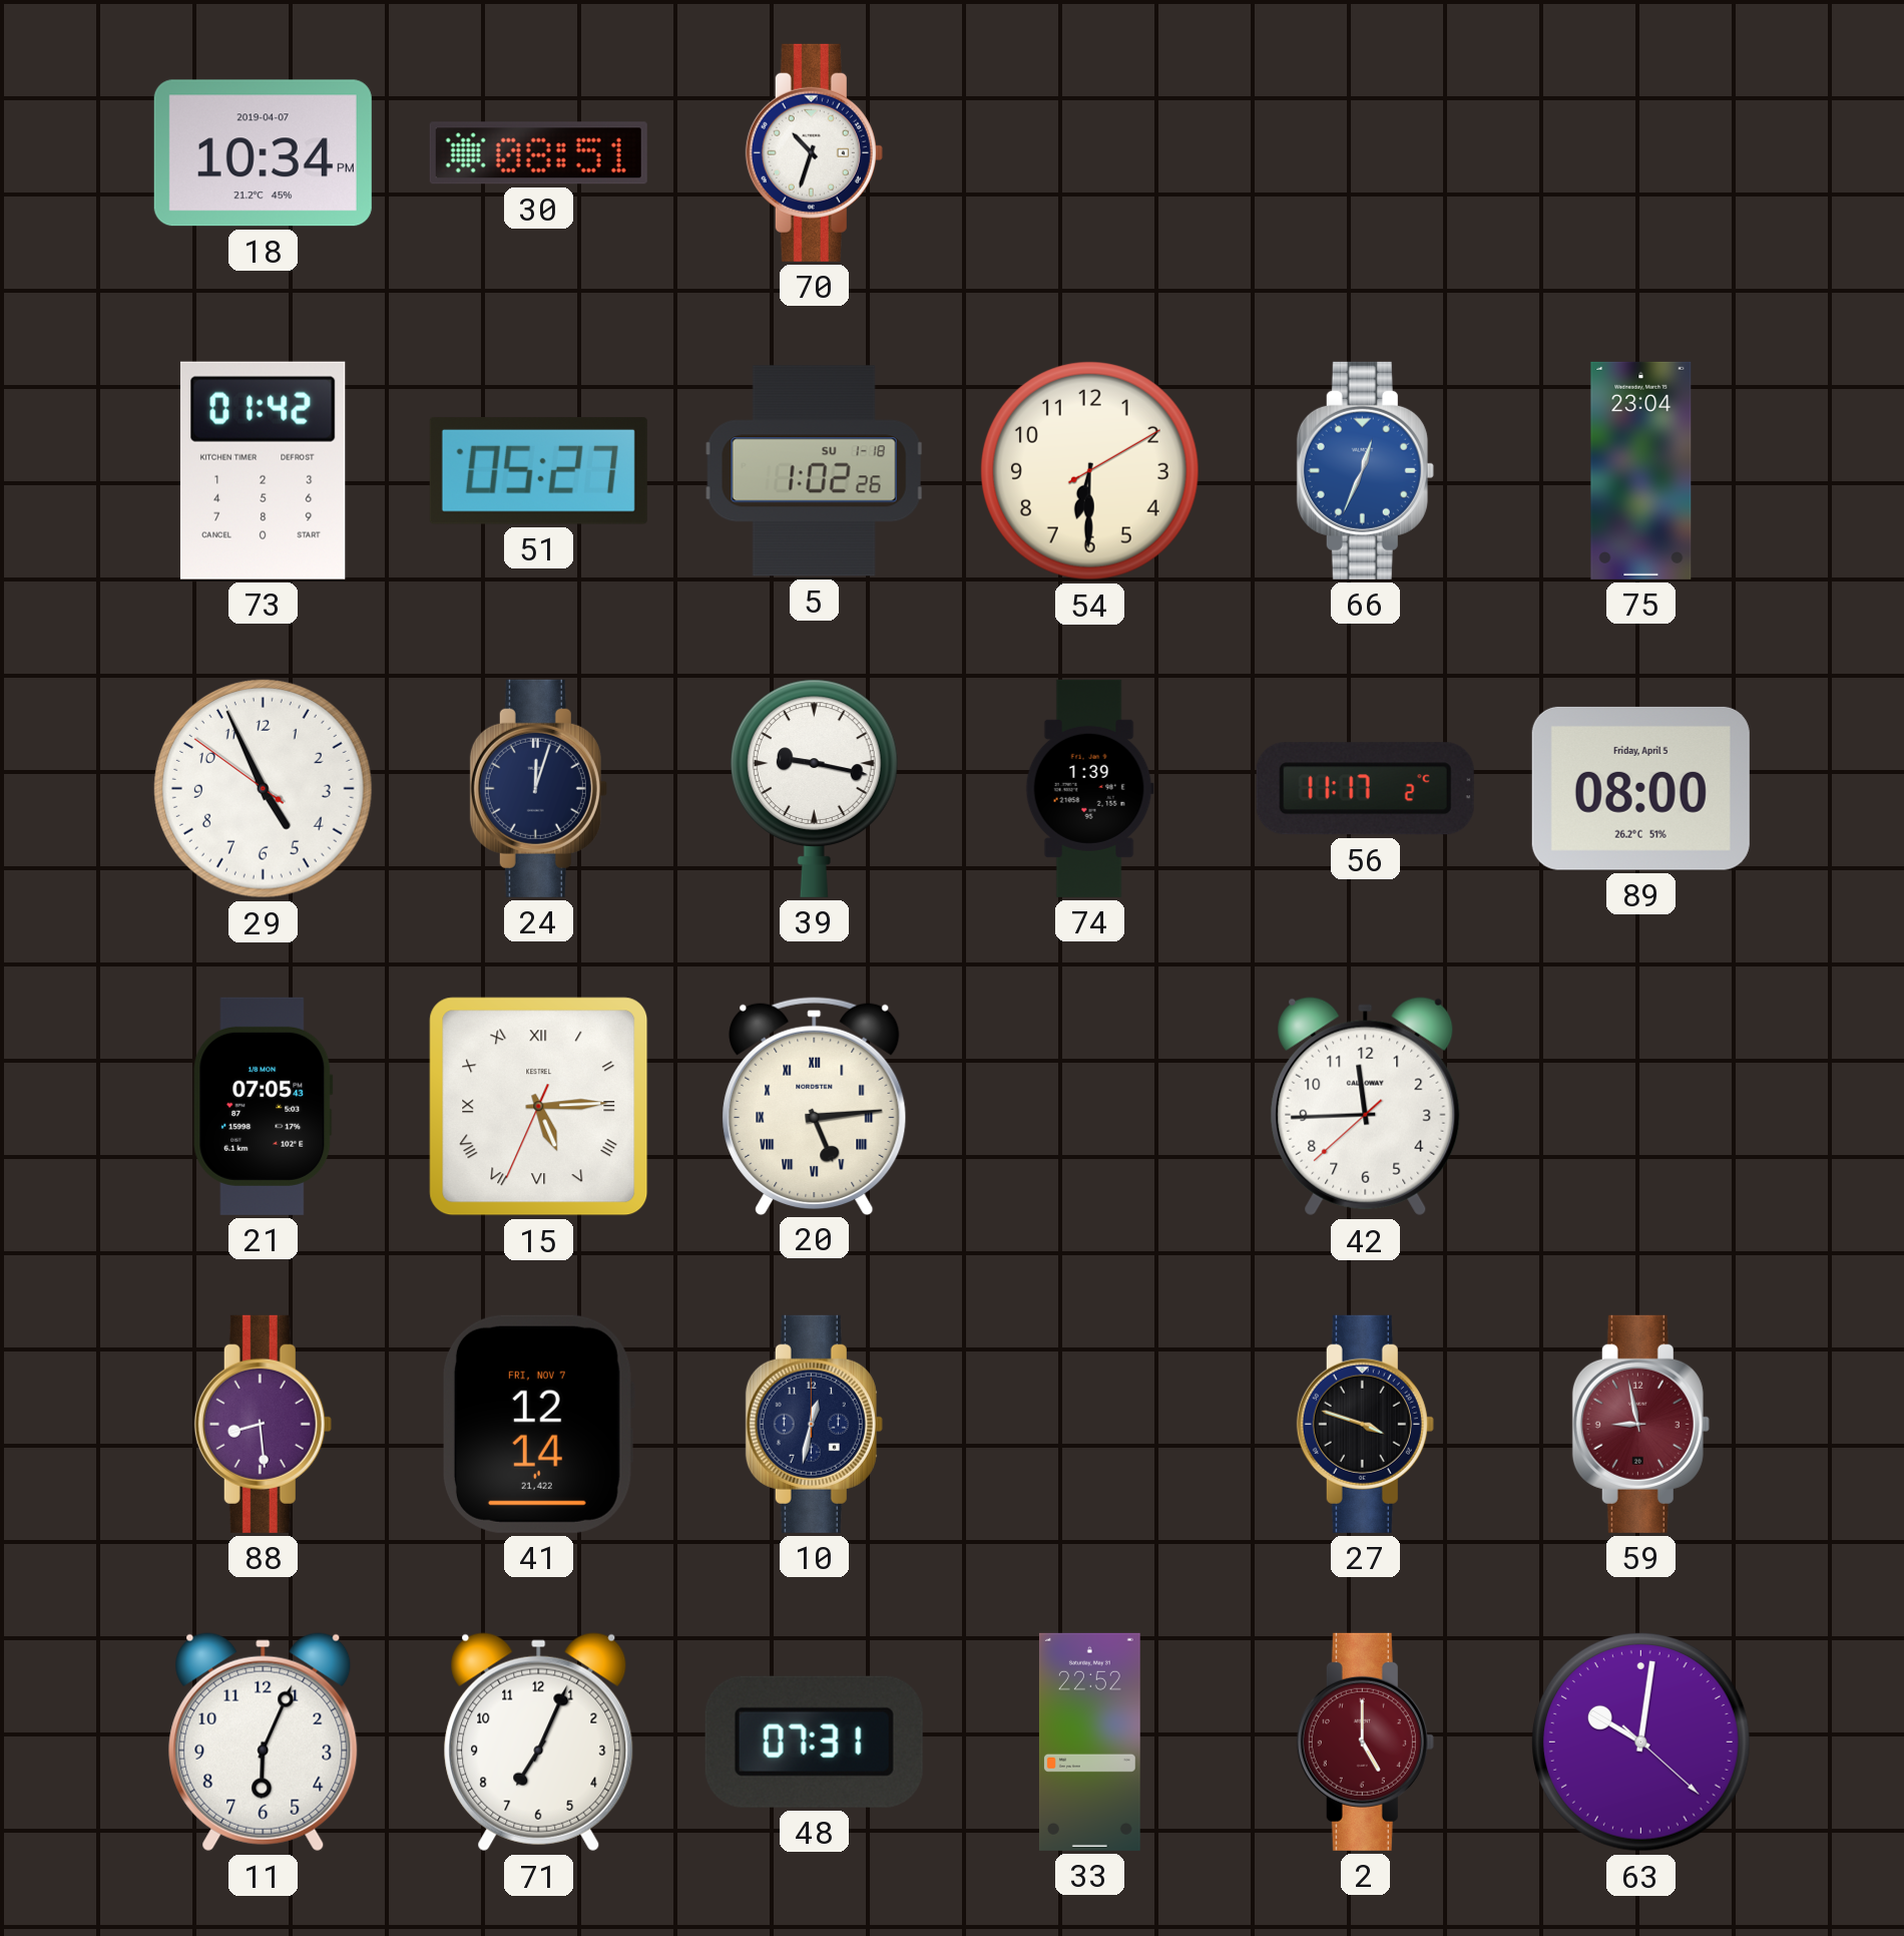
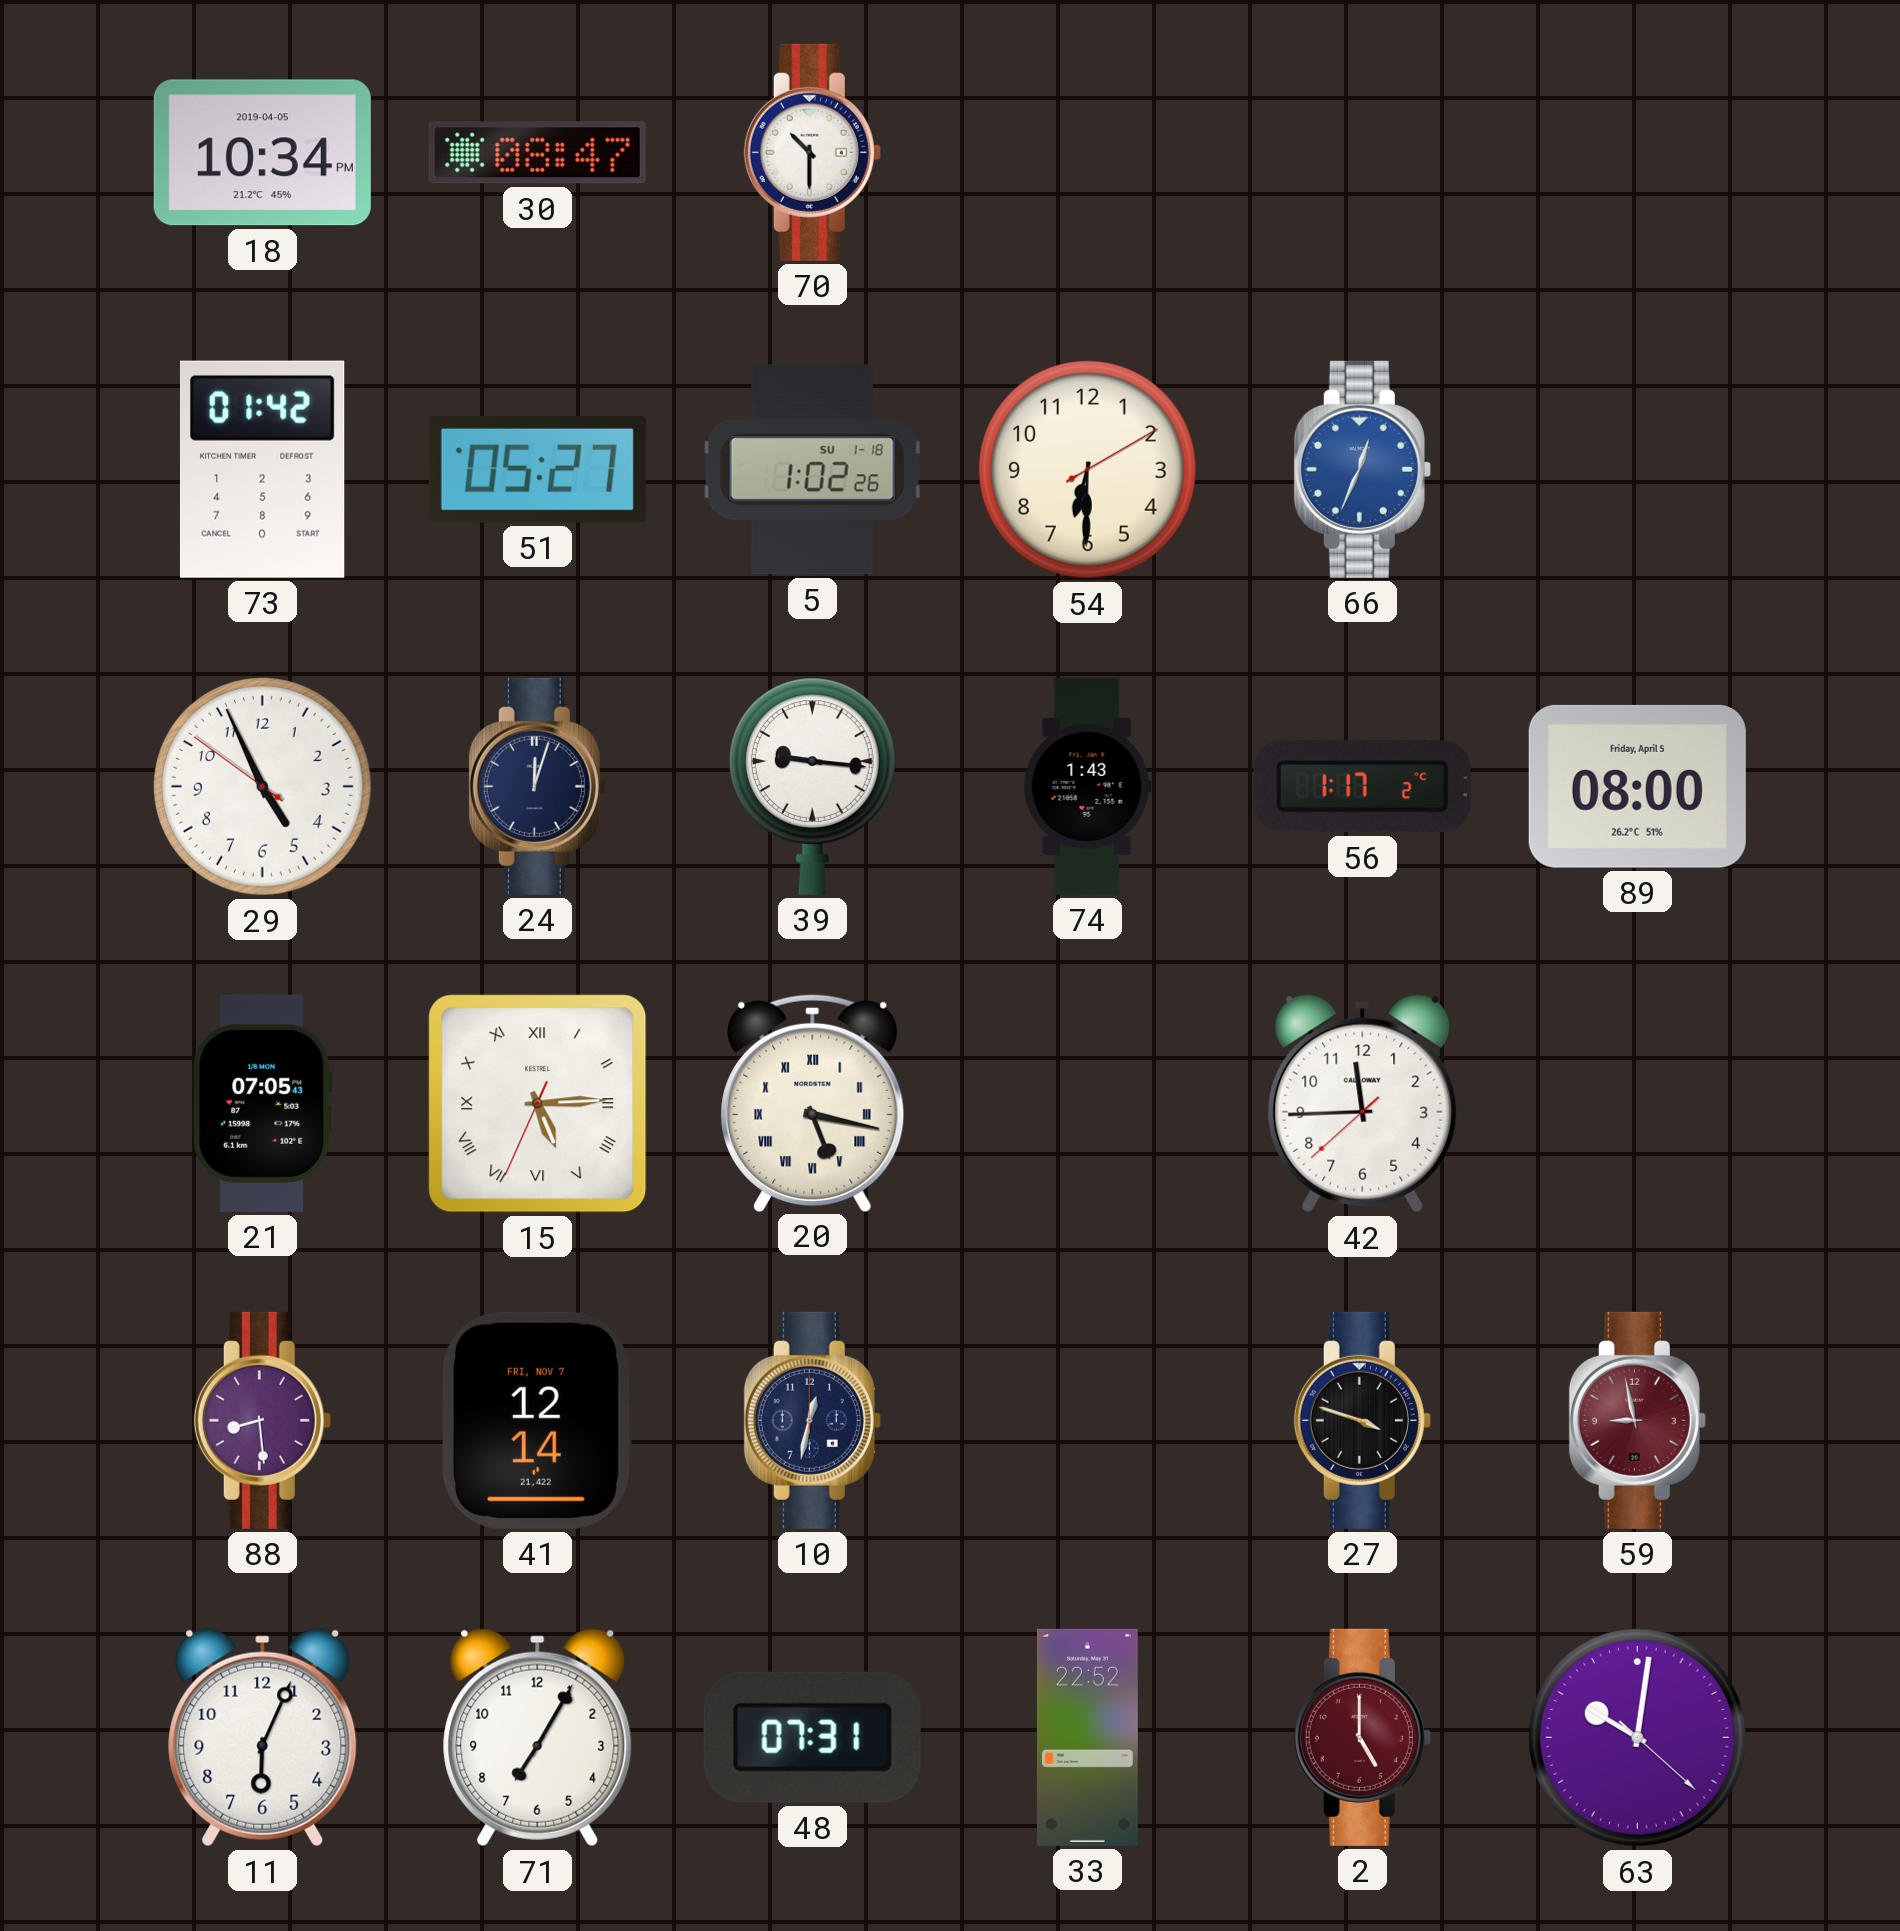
18 date: 2019-04-07 -> 2019-04-05
30: 08:51 -> 08:47
70: 10:33 -> 10:30
75: 23:04 -> none
39: 9:17 -> 9:16
74: 1:39 -> 1:43
56: 11:17 -> 1:17
20: 5:14 -> 5:17
71: 7:04 -> 7:05
